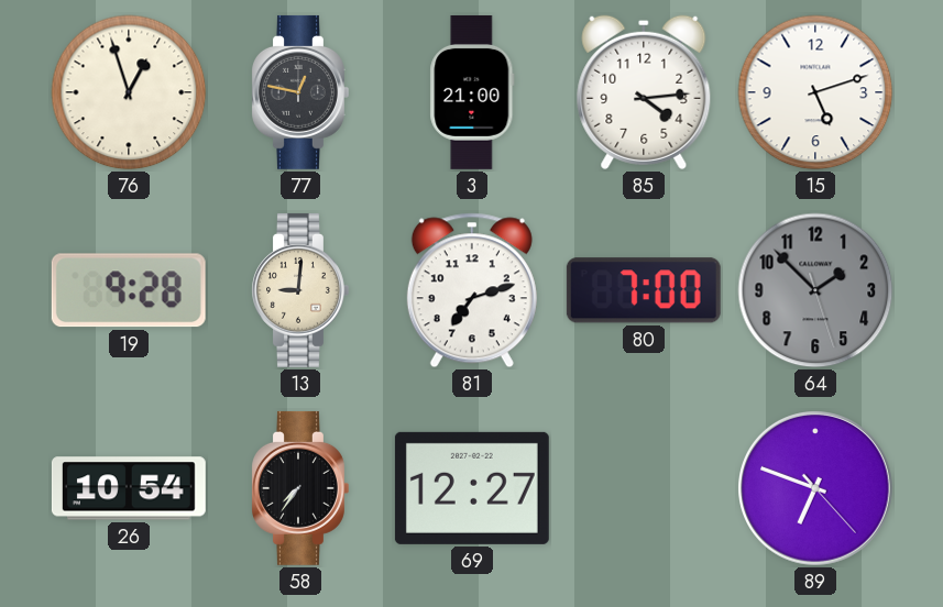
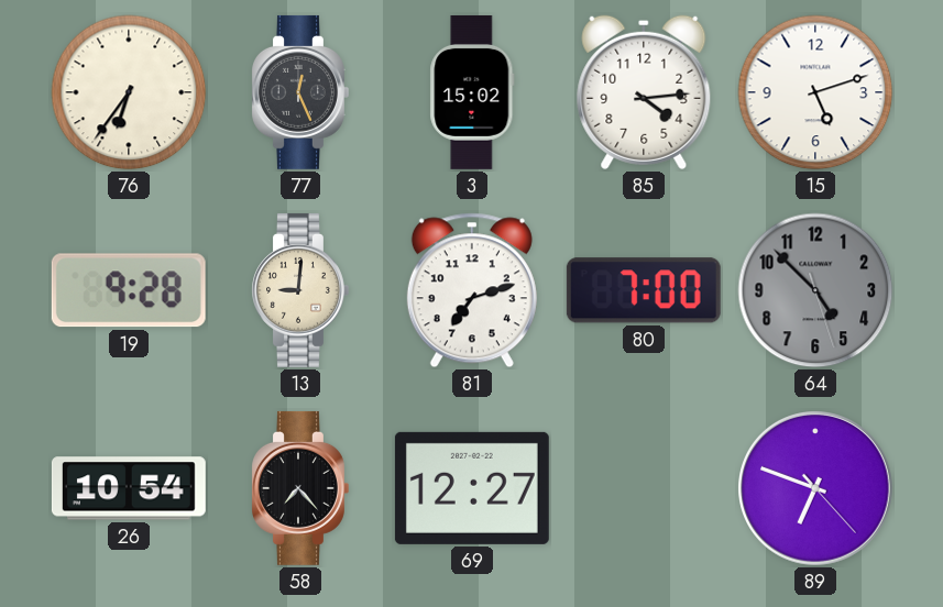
76: 12:57 -> 6:36
77: 12:47 -> 12:26
3: 21:00 -> 15:02
64: 1:52 -> 4:52
58: 7:36 -> 7:23
